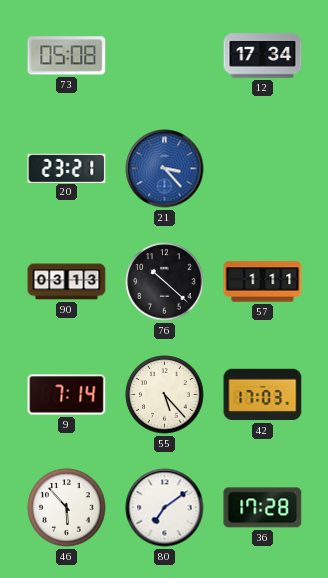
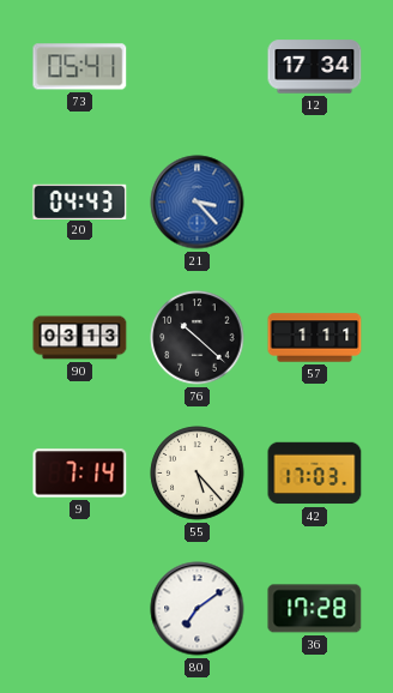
73: 05:08 -> 05:41
20: 23:21 -> 04:43
46: 5:53 -> none
